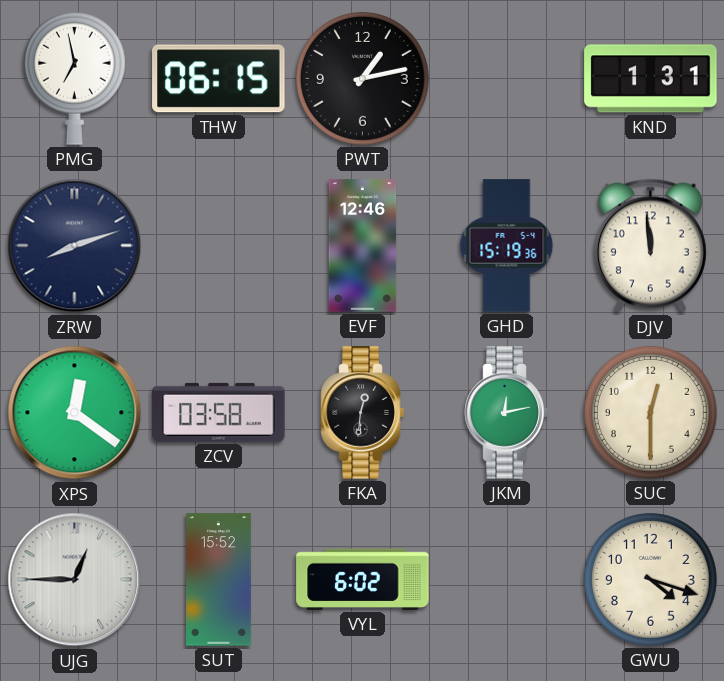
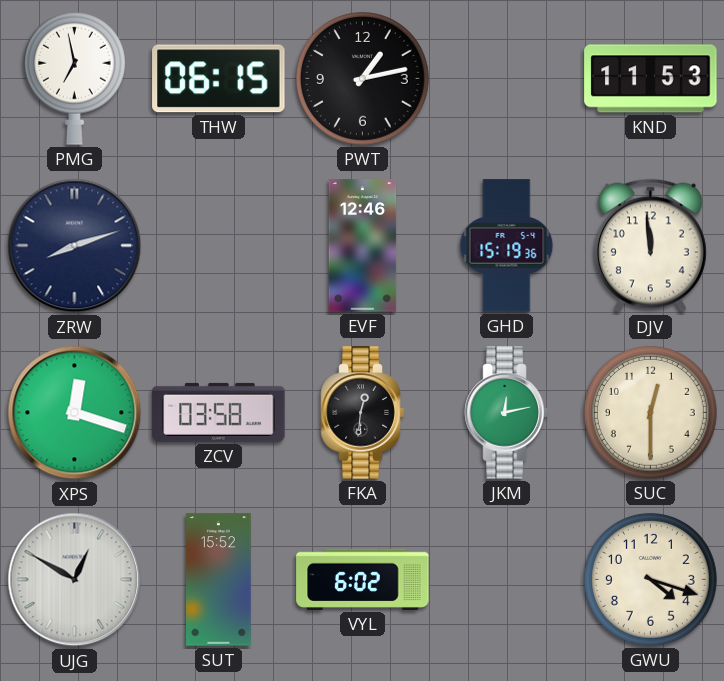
KND: 1:31 -> 11:53
XPS: 12:21 -> 12:18
UJG: 12:45 -> 12:50
